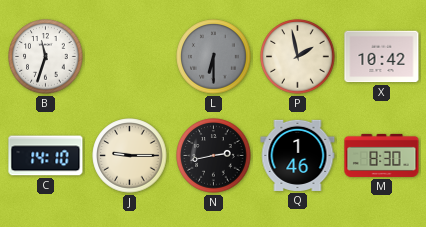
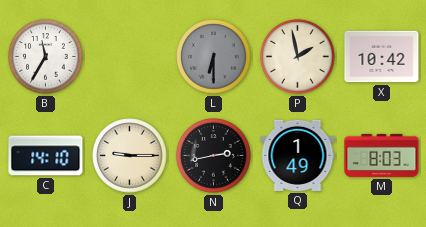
B: 11:33 -> 11:35
Q: 1:46 -> 1:49
M: 8:30 -> 8:03
